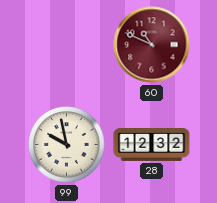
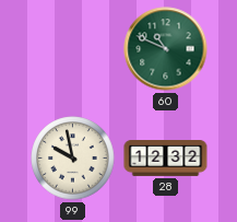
60 dial: burgundy -> green
